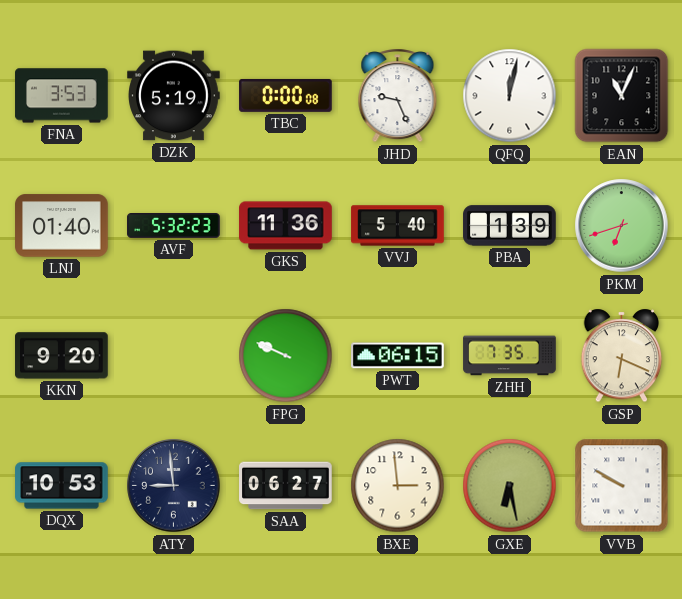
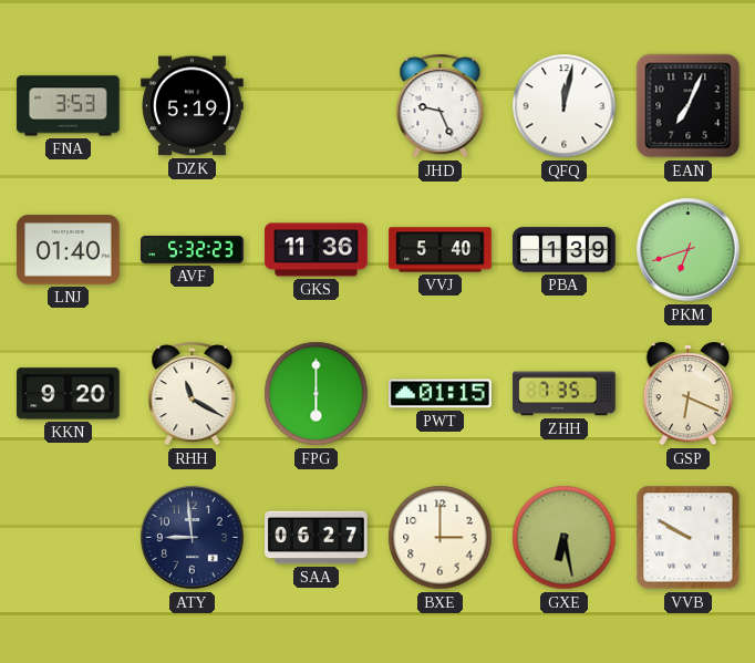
TBC: 0:00 -> none
EAN: 11:04 -> 7:04
RHH: none -> 11:20
FPG: 9:49 -> 6:00
PWT: 06:15 -> 01:15
DQX: 10:53 -> none
BXE: 2:59 -> 3:00
